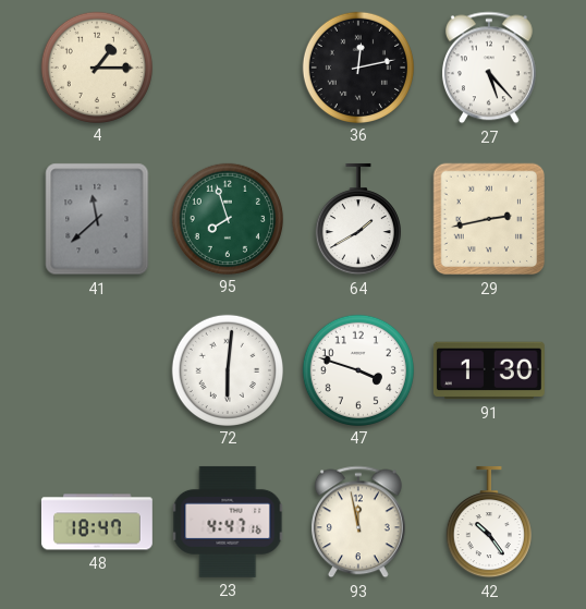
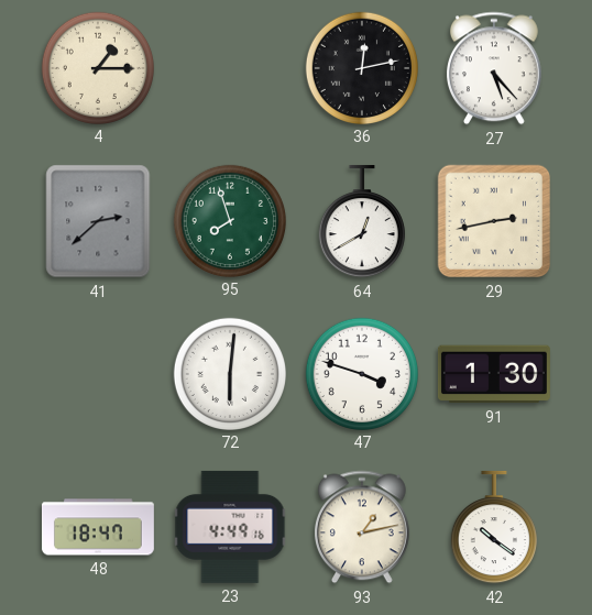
41: 11:38 -> 2:38
64: 1:40 -> 12:40
23: 4:47 -> 4:49
93: 11:58 -> 1:13
42: 10:24 -> 10:21
